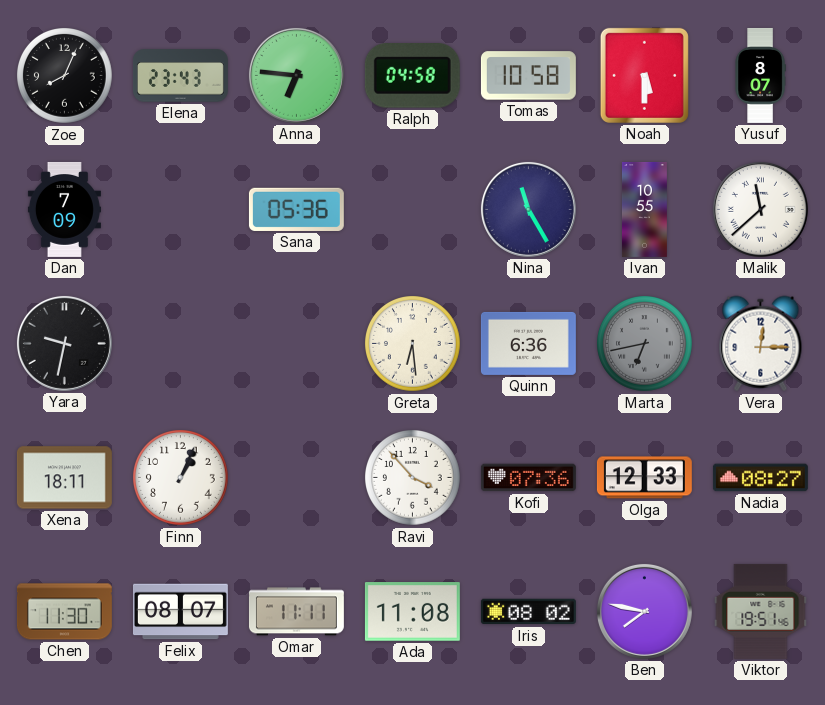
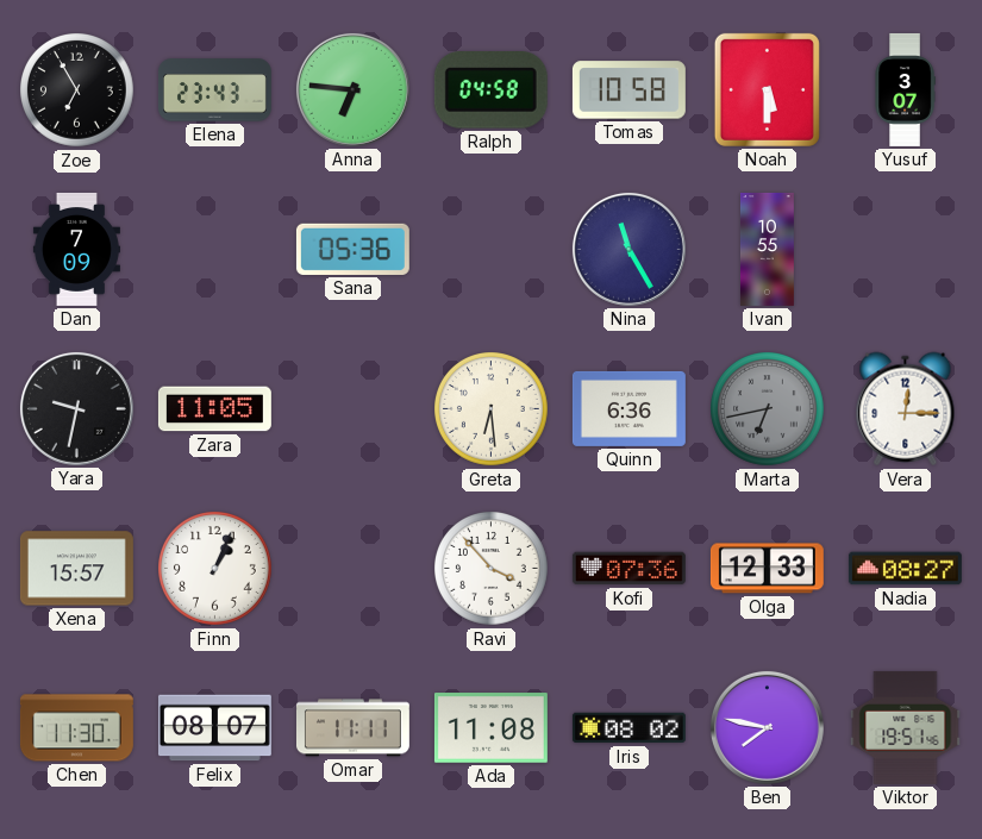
Zoe: 8:04 -> 6:55
Yusuf: 8:07 -> 3:07
Malik: 11:38 -> none
Zara: none -> 11:05
Xena: 18:11 -> 15:57
